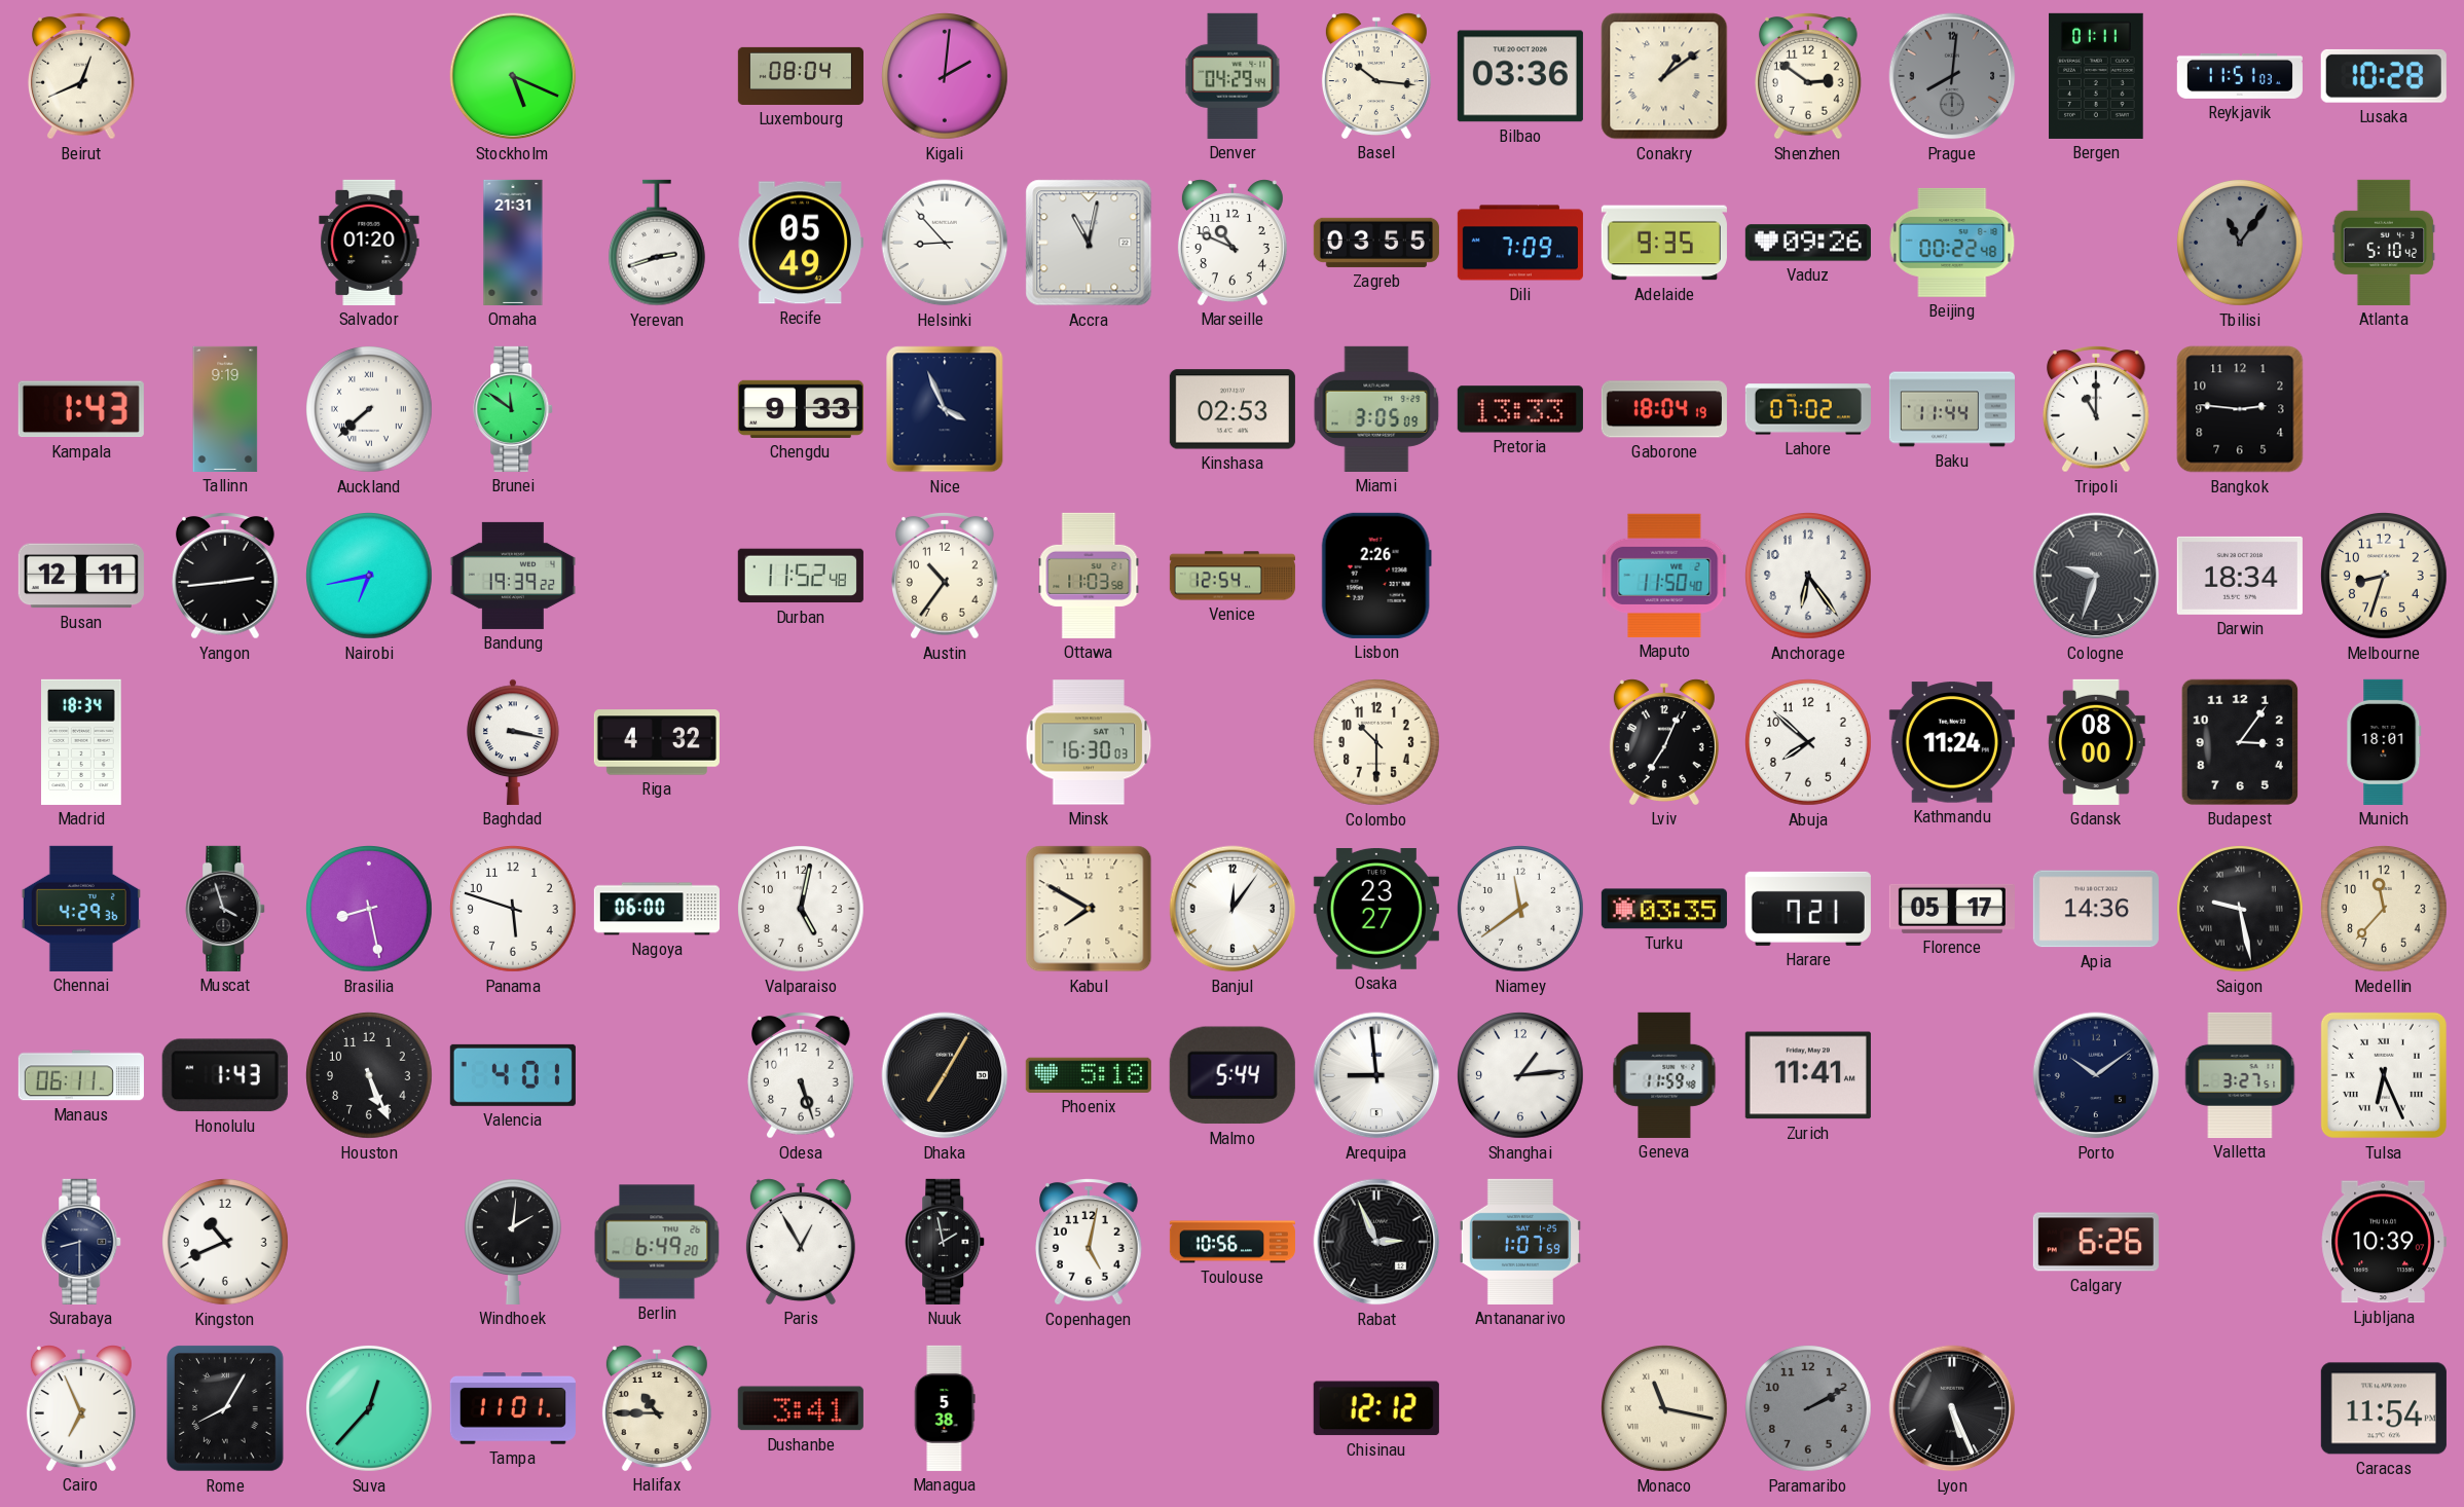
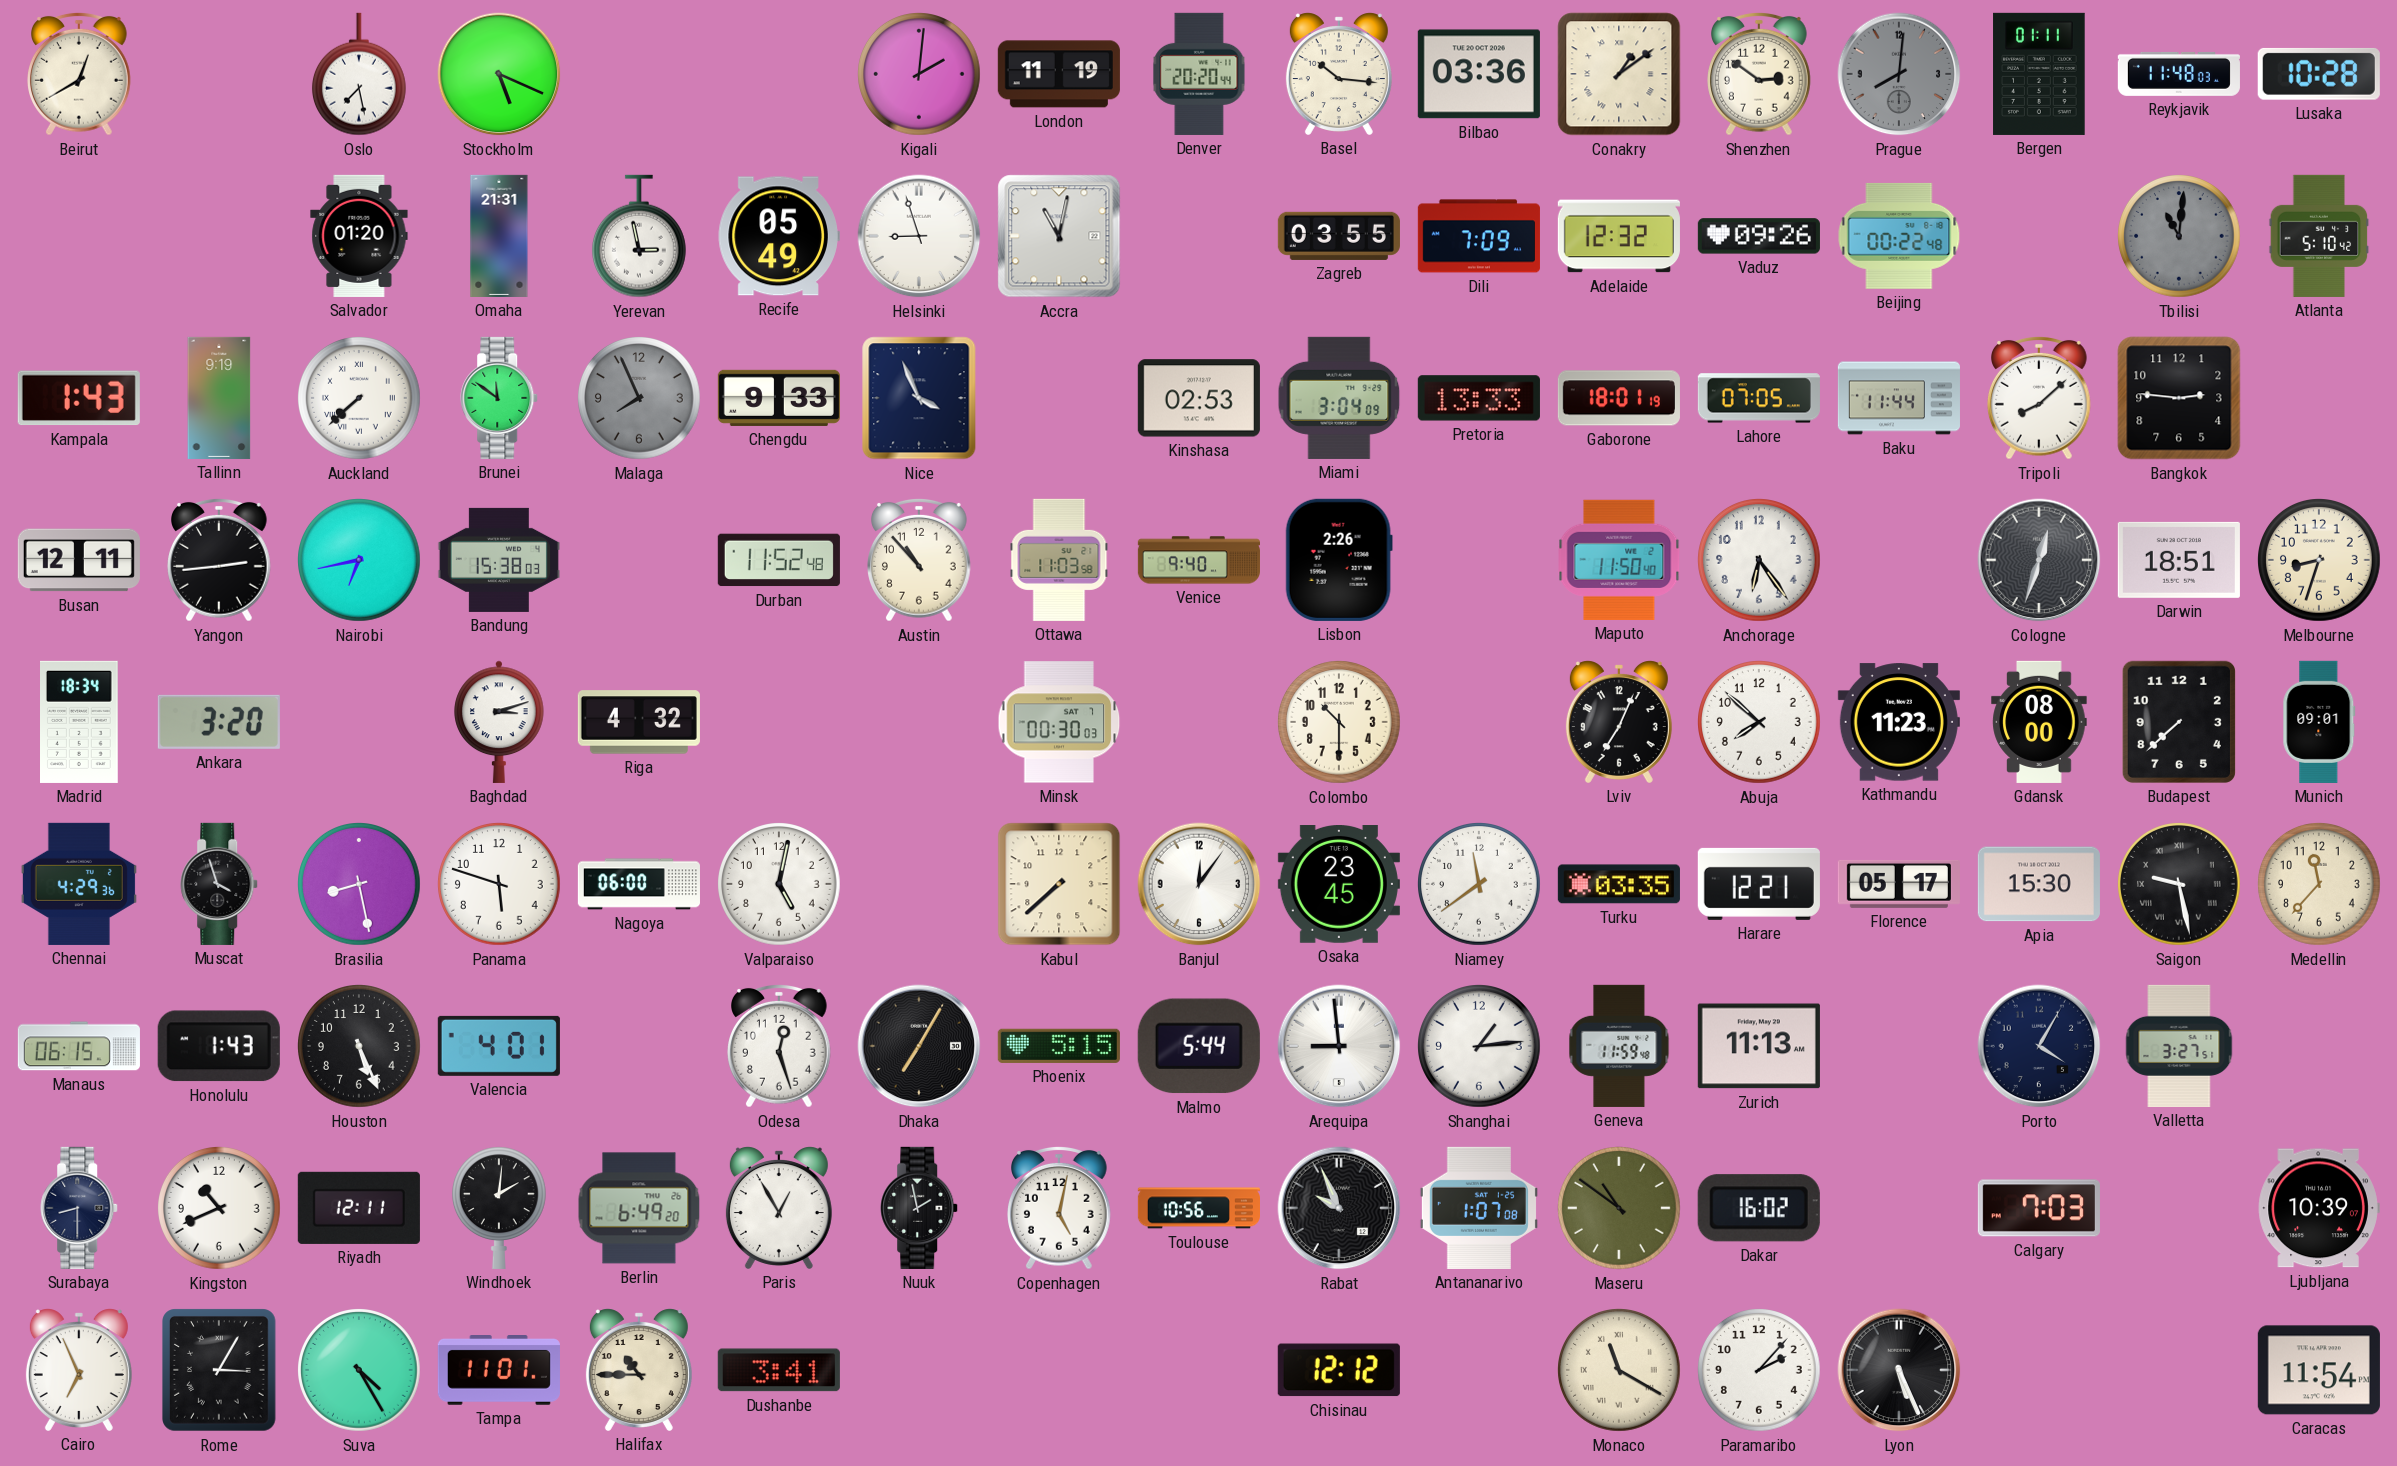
Beirut: 12:41 -> 12:40
Oslo: none -> 7:28
Luxembourg: 08:04 -> none
London: none -> 11:19
Denver: 04:29 -> 20:20
Reykjavik: 11:51 -> 11:48
Yerevan: 2:42 -> 2:58
Helsinki: 8:53 -> 8:57
Marseille: 10:49 -> none
Adelaide: 9:35 -> 12:32
Tbilisi: 11:06 -> 11:01
Malaga: none -> 7:56
Miami: 3:05 -> 3:04
Gaborone: 18:04 -> 18:01
Lahore: 07:02 -> 07:05
Tripoli: 11:00 -> 8:08
Bandung: 19:39 -> 15:38
Austin: 10:36 -> 10:53
Venice: 12:54 -> 9:40
Cologne: 9:33 -> 12:33
Darwin: 18:34 -> 18:51
Ankara: none -> 3:20
Baghdad: 3:17 -> 3:12
Minsk: 16:30 -> 00:30
Kathmandu: 11:24 -> 11:23
Budapest: 3:06 -> 7:38
Munich: 18:01 -> 09:01
Kabul: 7:50 -> 7:38
Osaka: 23:27 -> 23:45
Harare: 7:21 -> 12:21
Apia: 14:36 -> 15:30
Manaus: 06:11 -> 06:15
Odesa: 5:27 -> 12:27
Phoenix: 5:18 -> 5:15
Zurich: 11:41 -> 11:13
Porto: 10:09 -> 4:05
Tulsa: 6:26 -> none
Riyadh: none -> 12:11
Rabat: 2:56 -> 9:56
Antananarivo: 1:07:59 -> 1:07:08
Maseru: none -> 10:51
Dakar: none -> 16:02
Calgary: 6:26 -> 7:03
Rome: 8:05 -> 3:05
Suva: 12:37 -> 4:25
Managua: 5:38 -> none
Monaco: 11:17 -> 11:20
Paramaribo: 2:10 -> 2:07
Paramaribo dial: grey -> white
